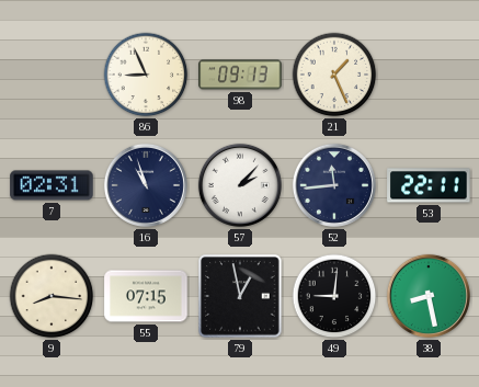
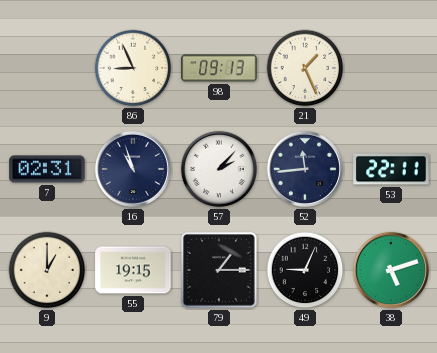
9: 8:16 -> 1:00
55: 07:15 -> 19:15
79: 12:58 -> 1:15
49: 9:01 -> 9:04
38: 8:28 -> 5:12
